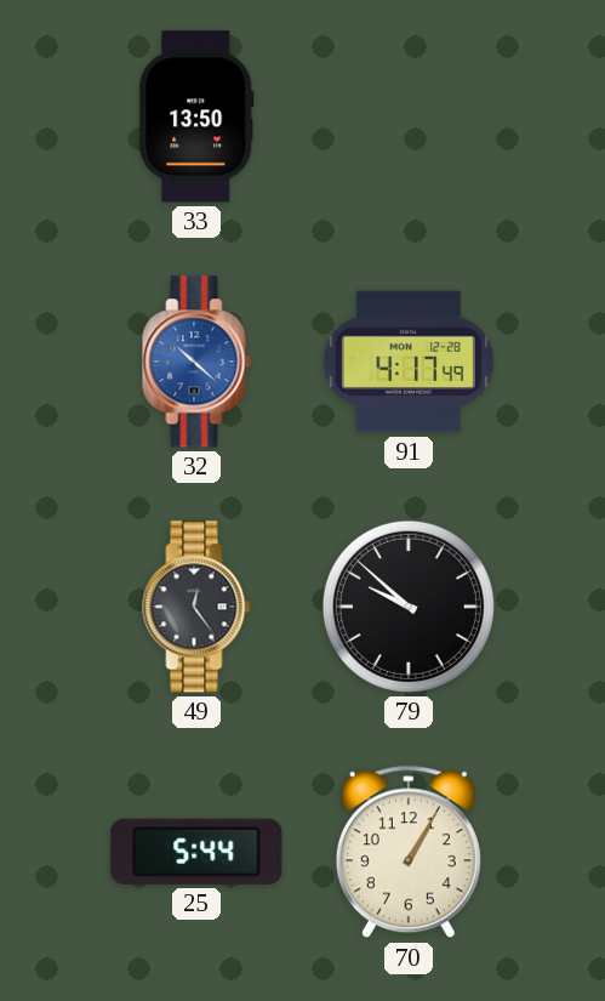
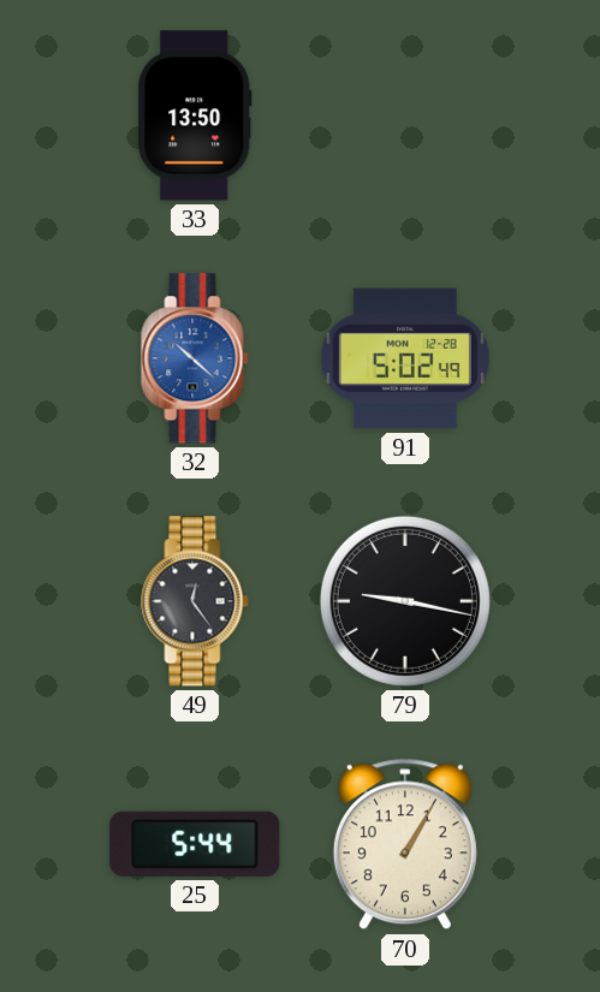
91: 4:17 -> 5:02
79: 9:52 -> 9:17
